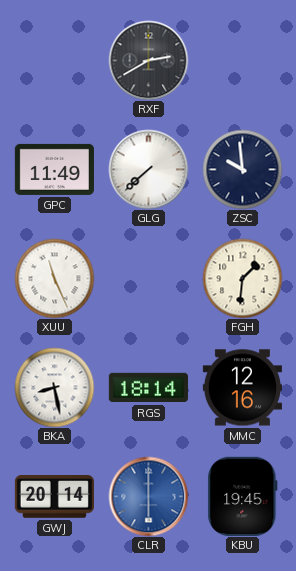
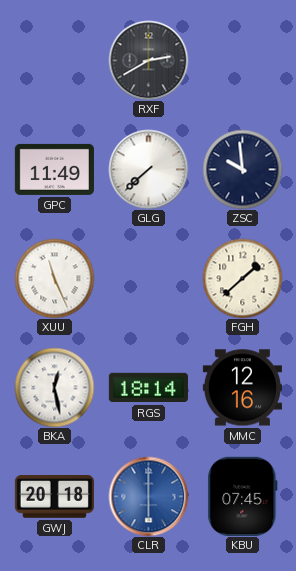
FGH: 1:31 -> 1:38
BKA: 8:28 -> 12:28
GWJ: 20:14 -> 20:18
KBU: 19:45 -> 07:45
